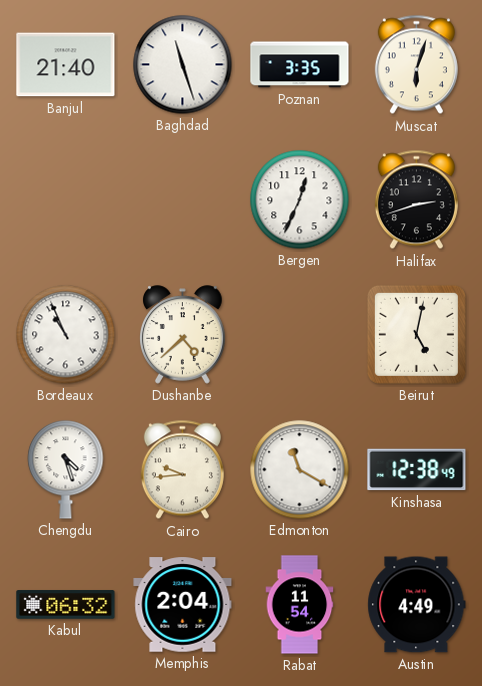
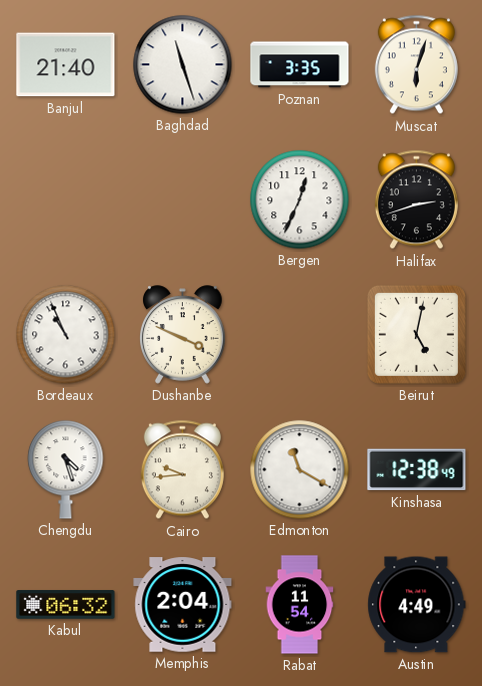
Dushanbe: 4:38 -> 3:49
